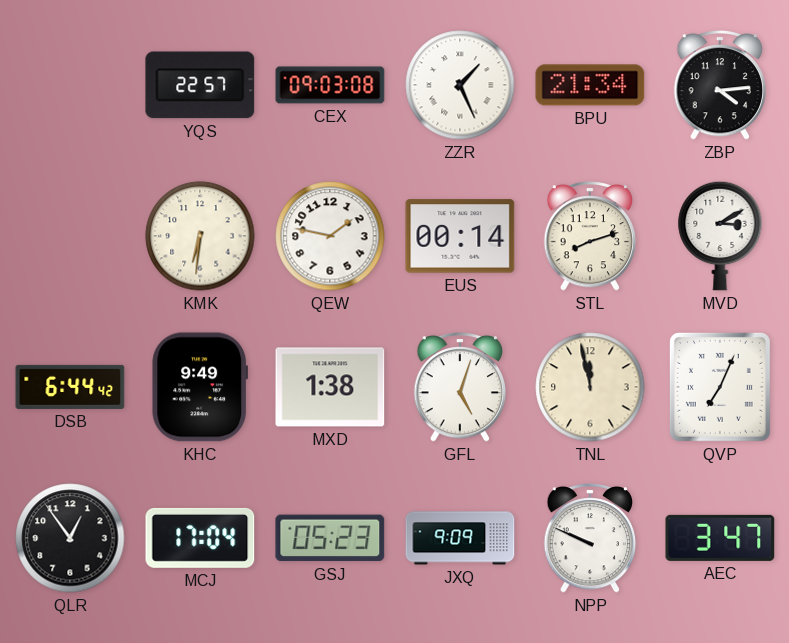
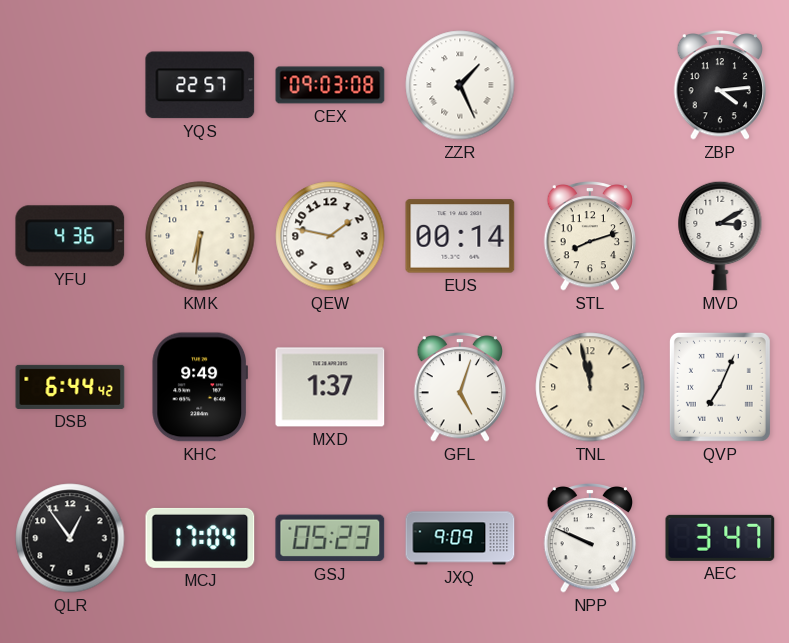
BPU: 21:34 -> none
YFU: none -> 4:36
MXD: 1:38 -> 1:37
